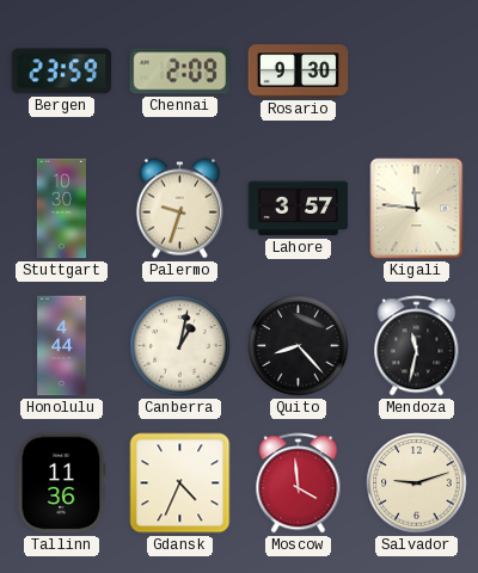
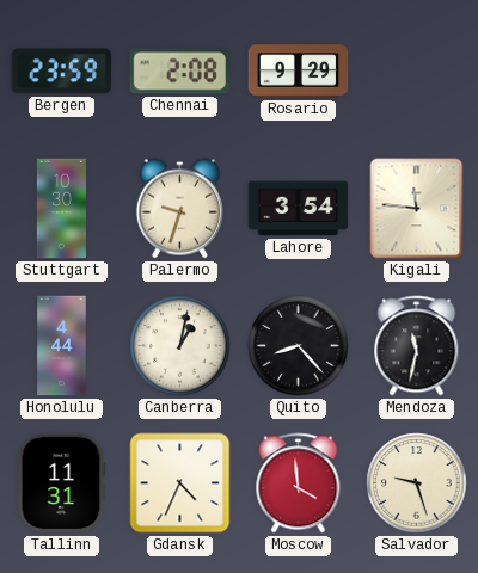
Chennai: 2:09 -> 2:08
Rosario: 9:30 -> 9:29
Lahore: 3:57 -> 3:54
Tallinn: 11:36 -> 11:31
Salvador: 9:12 -> 9:27
